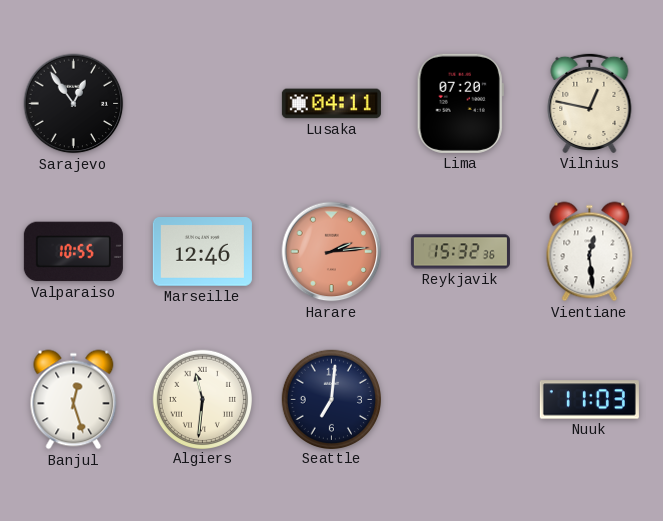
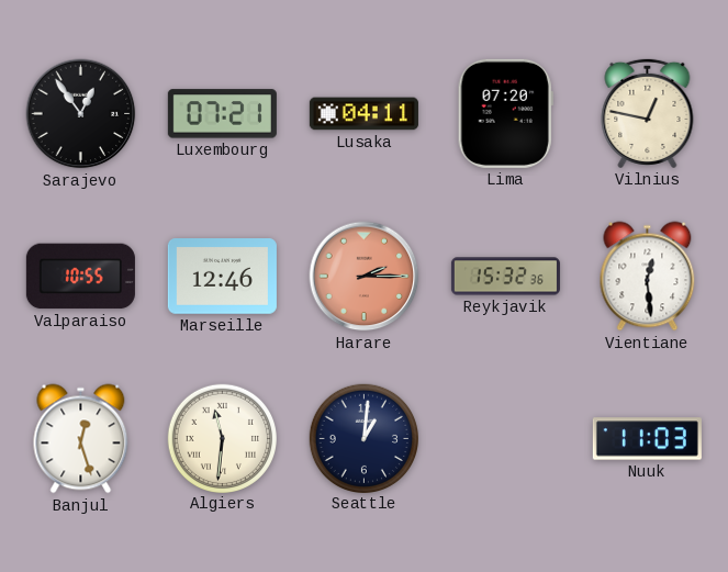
Luxembourg: none -> 07:21
Harare: 2:14 -> 2:15
Seattle: 7:01 -> 1:01
